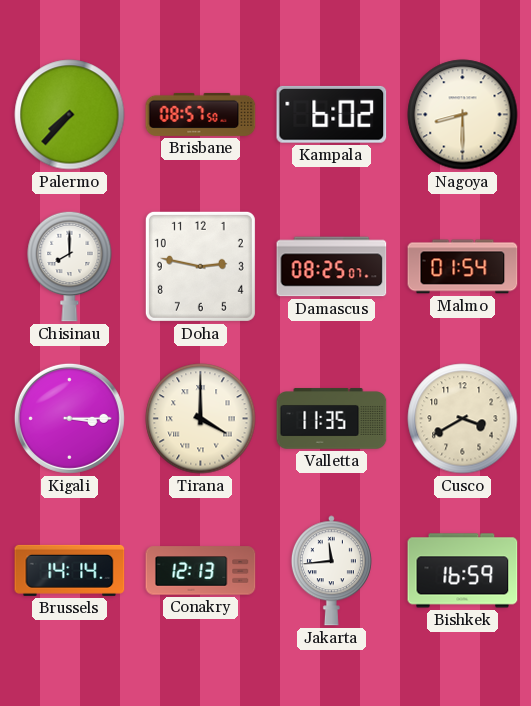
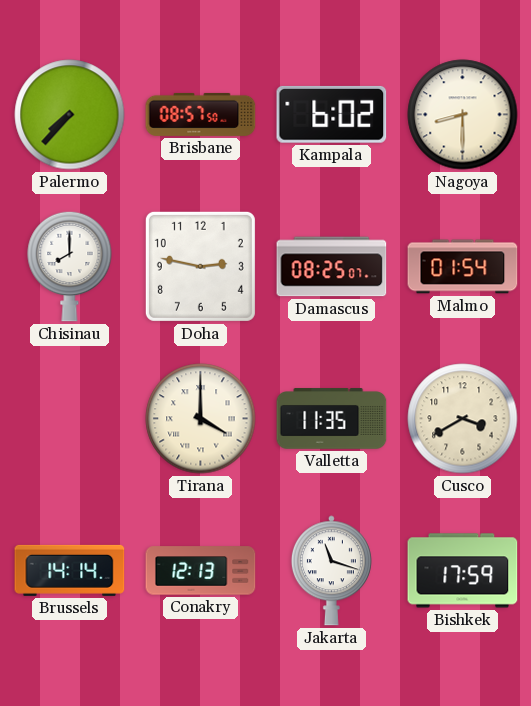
Kigali: 3:15 -> none
Jakarta: 11:44 -> 11:18
Bishkek: 16:59 -> 17:59
